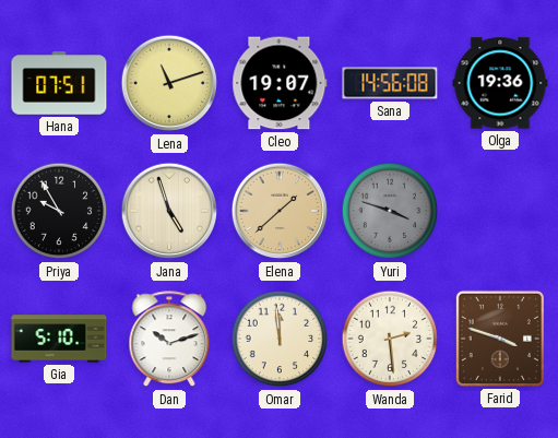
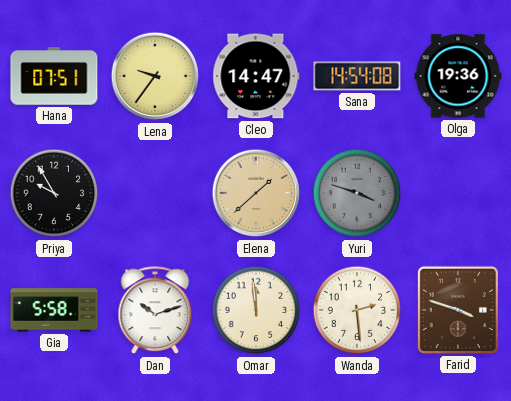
Lena: 11:12 -> 9:36
Cleo: 19:07 -> 14:47
Sana: 14:56 -> 14:54
Jana: 4:57 -> none
Gia: 5:10 -> 5:58
